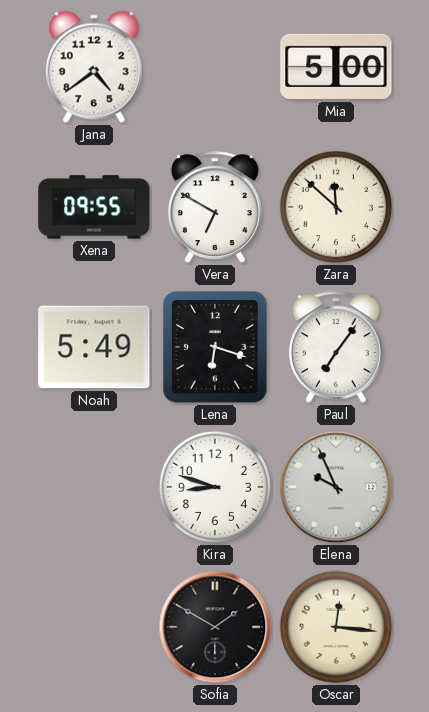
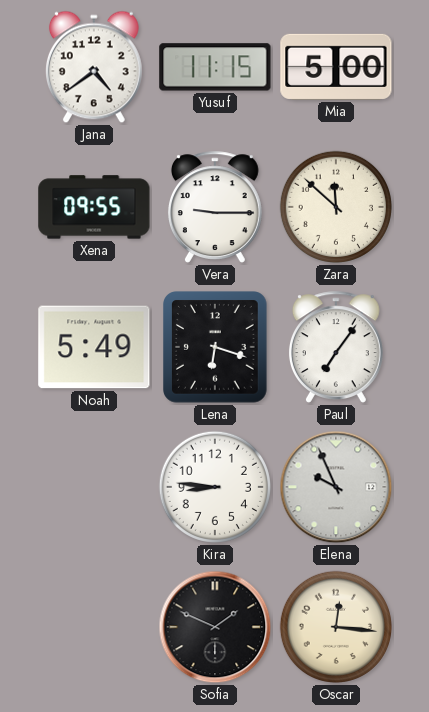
Yusuf: none -> 11:15
Vera: 6:50 -> 9:15
Kira: 8:48 -> 8:46
Sofia: 1:50 -> 1:49
